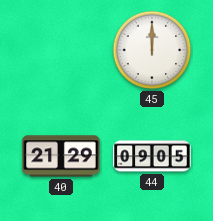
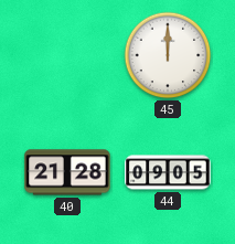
40: 21:29 -> 21:28
